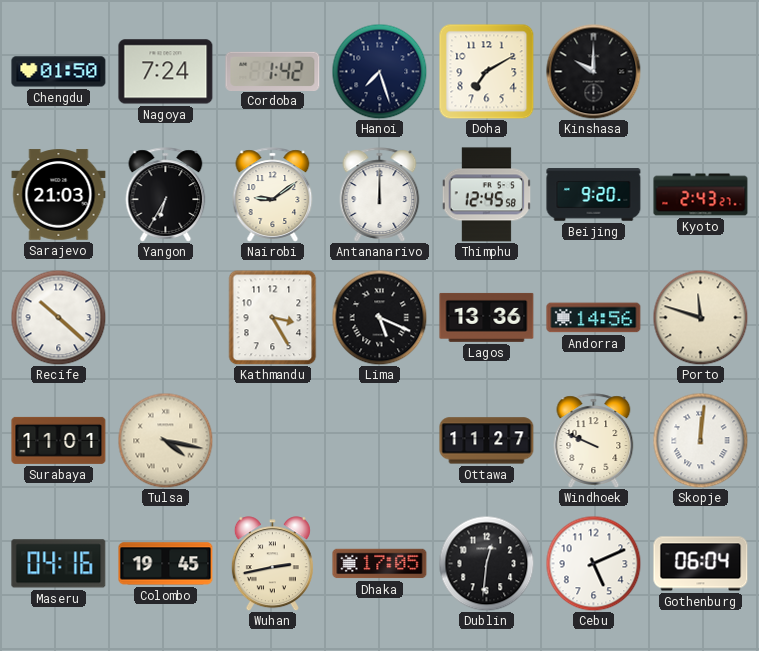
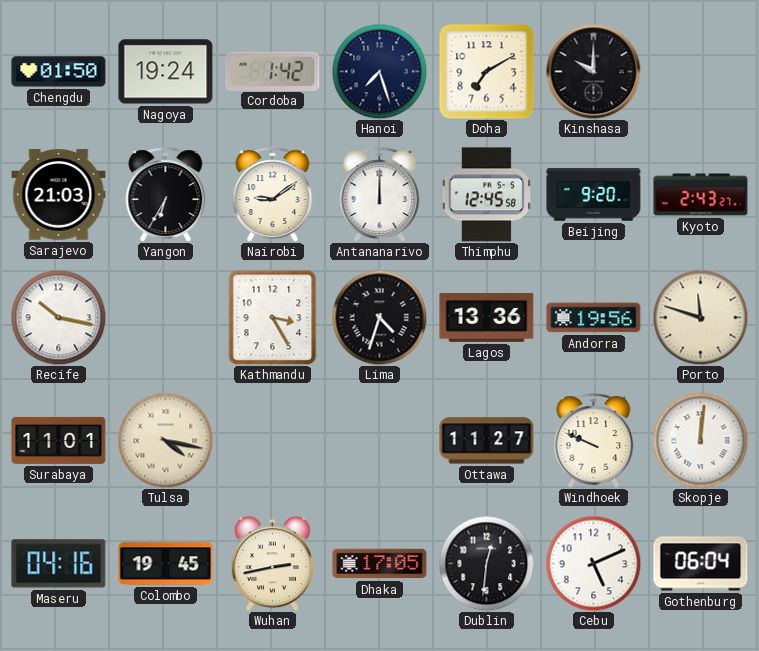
Nagoya: 7:24 -> 19:24
Recife: 10:22 -> 10:17
Lima: 5:19 -> 4:33
Andorra: 14:56 -> 19:56
